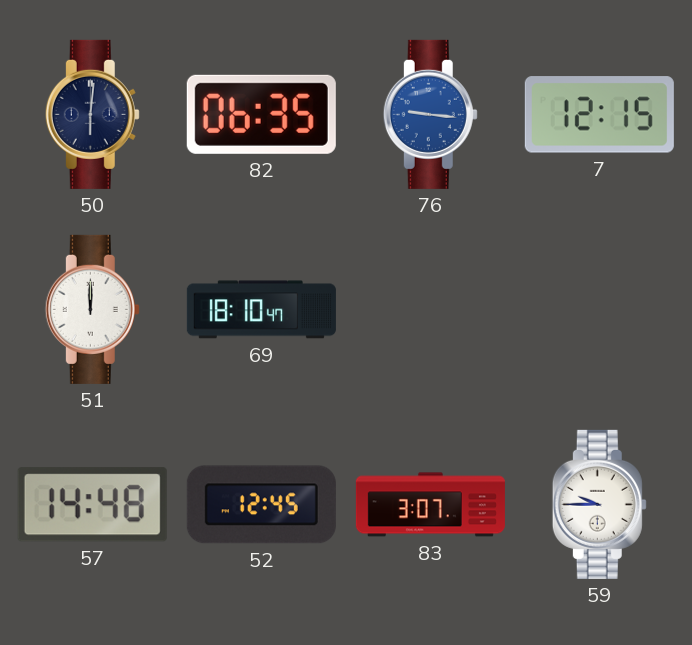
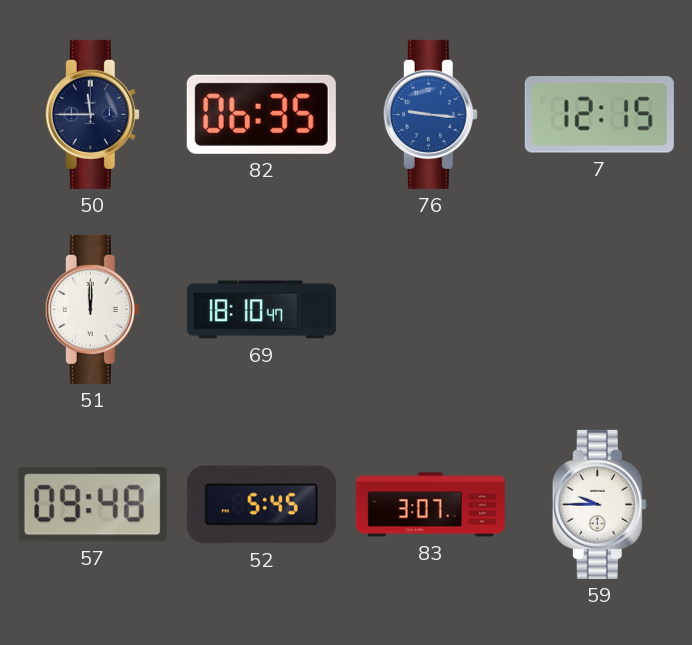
50: 6:01 -> 11:45
57: 14:48 -> 09:48
52: 12:45 -> 5:45
